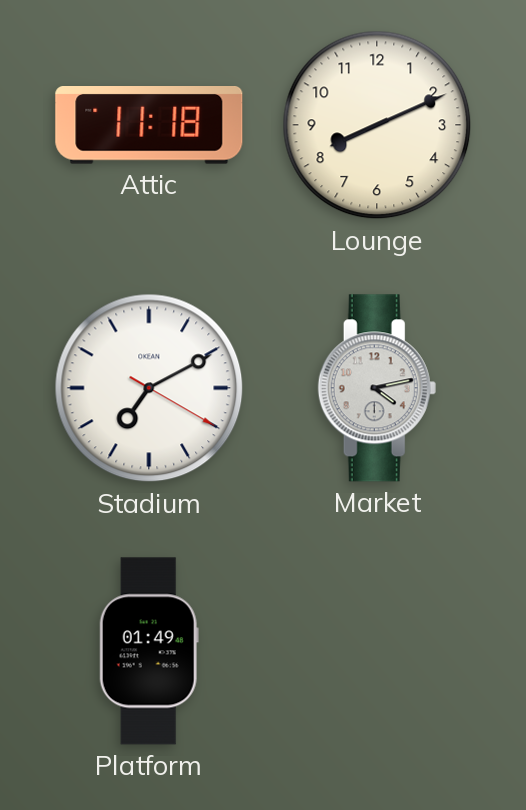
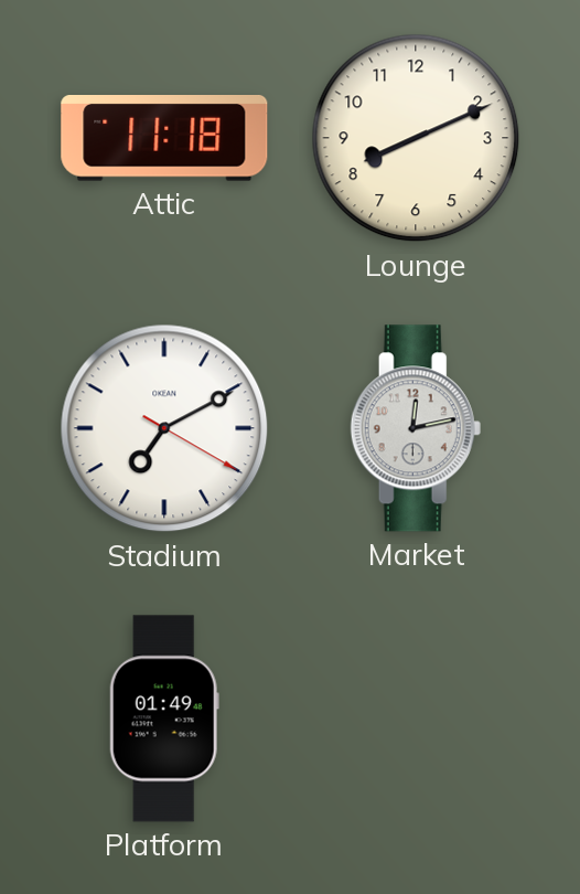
Market: 4:13 -> 12:13
